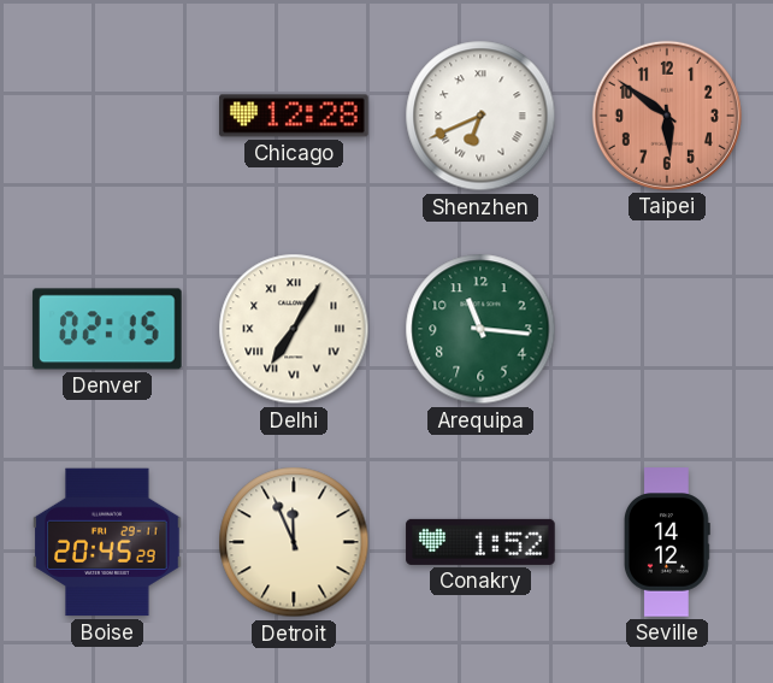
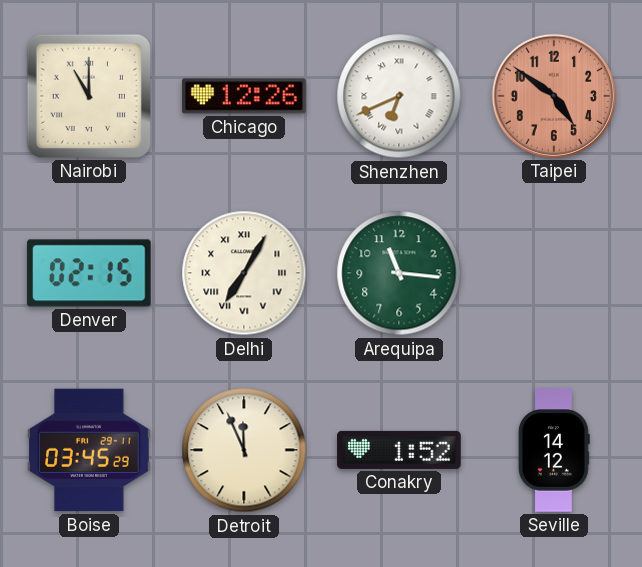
Nairobi: none -> 11:00
Chicago: 12:28 -> 12:26
Taipei: 5:51 -> 4:51
Boise: 20:45 -> 03:45
